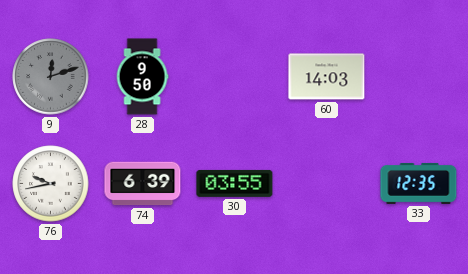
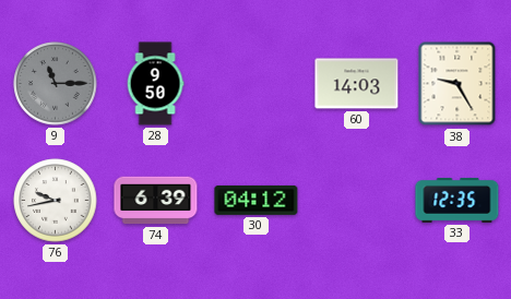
9: 12:12 -> 11:15
38: none -> 9:25
30: 03:55 -> 04:12
